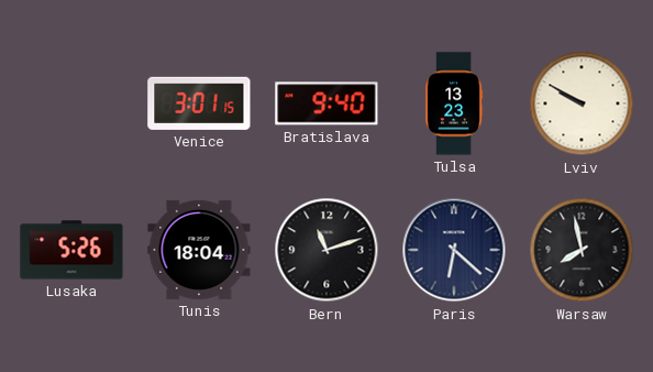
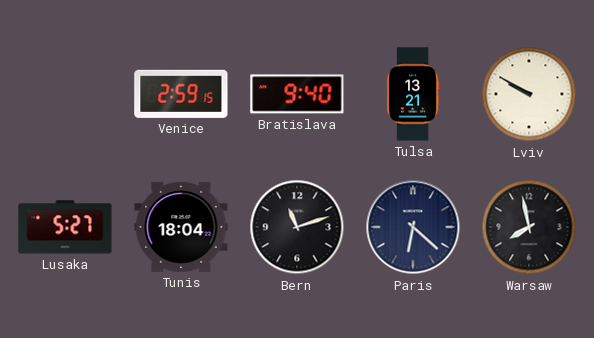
Venice: 3:01 -> 2:59
Tulsa: 13:23 -> 13:21
Lusaka: 5:26 -> 5:27
